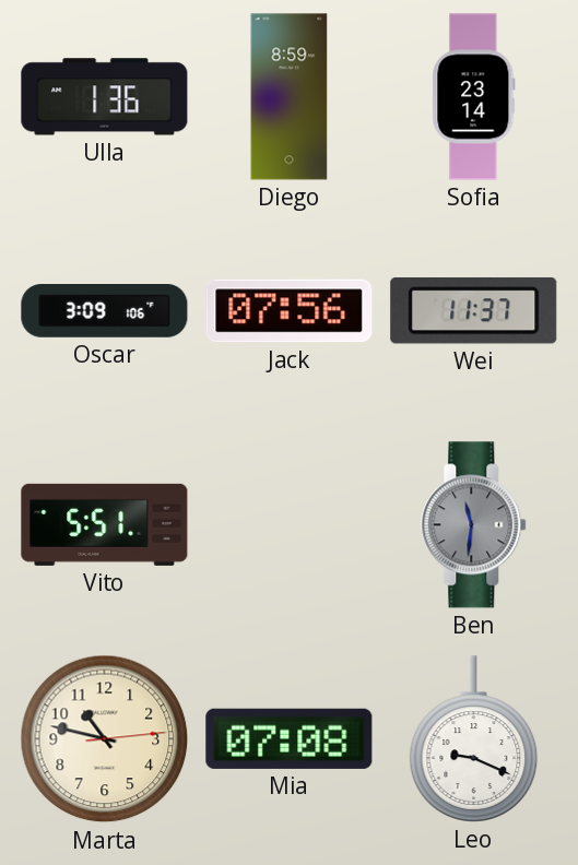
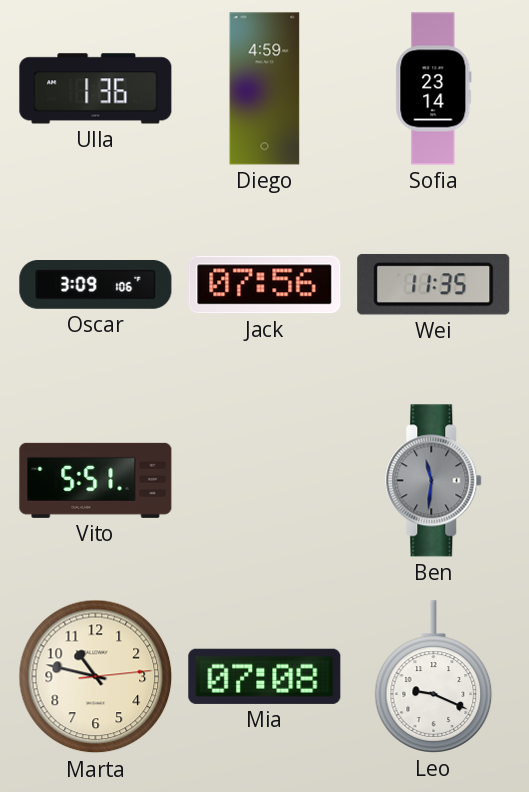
Diego: 8:59 -> 4:59
Wei: 11:37 -> 11:35
